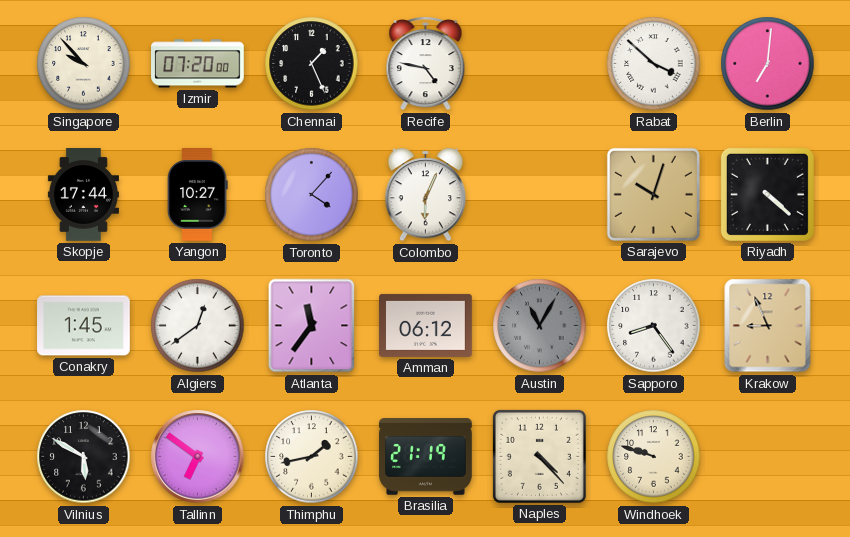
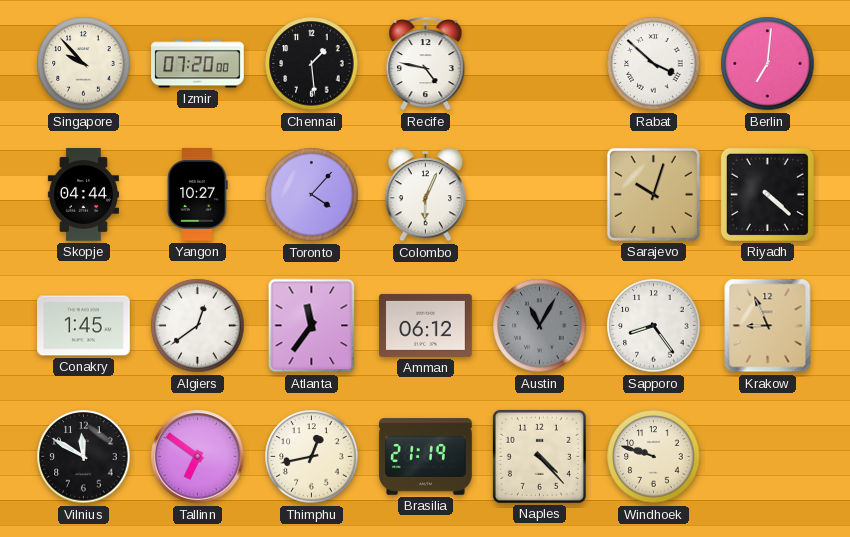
Chennai: 1:26 -> 1:29
Skopje: 17:44 -> 04:44
Vilnius: 5:50 -> 11:50
Thimphu: 1:43 -> 12:43
